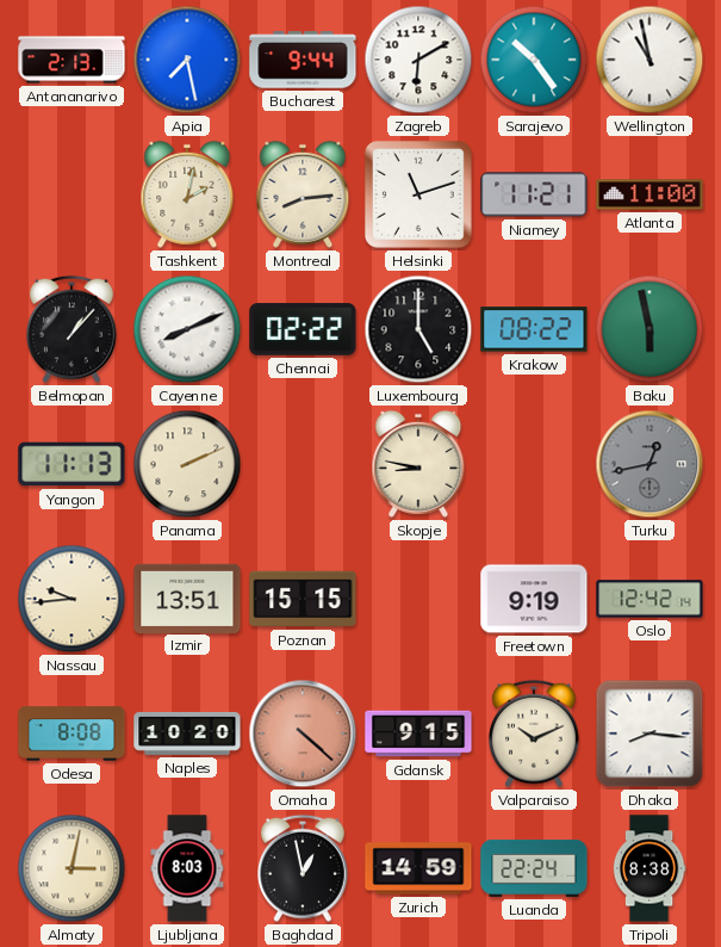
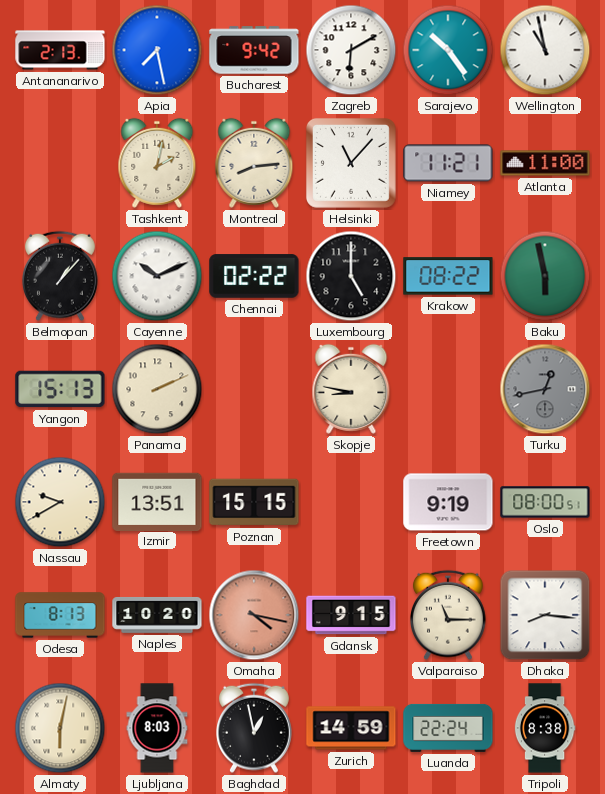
Bucharest: 9:44 -> 9:42
Helsinki: 11:12 -> 11:07
Cayenne: 8:11 -> 10:11
Yangon: 11:13 -> 15:13
Nassau: 9:44 -> 9:40
Oslo: 12:42 -> 08:00
Odesa: 8:08 -> 8:13
Omaha: 4:22 -> 4:17
Valparaiso: 10:11 -> 11:15
Almaty: 3:02 -> 6:02
